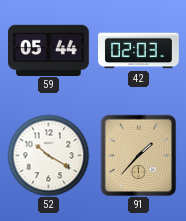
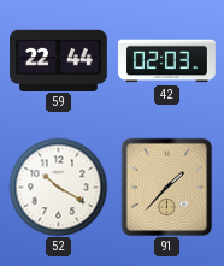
59: 05:44 -> 22:44
